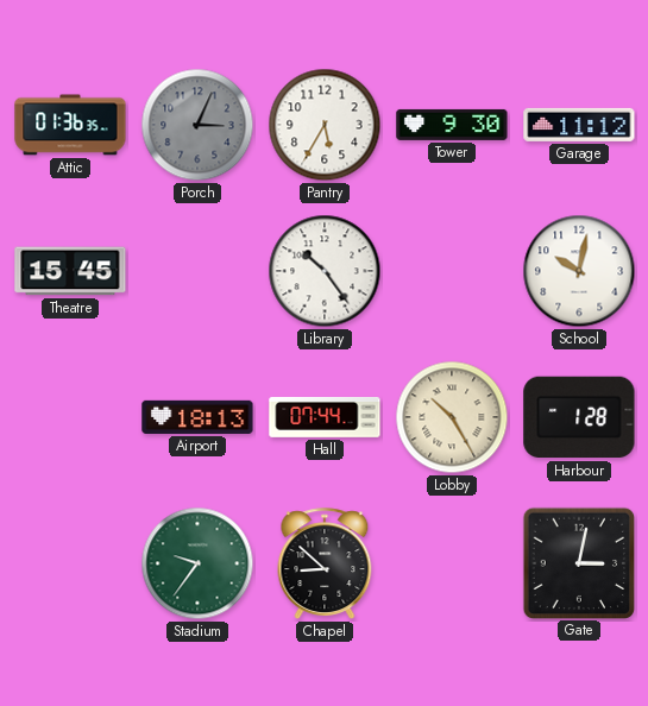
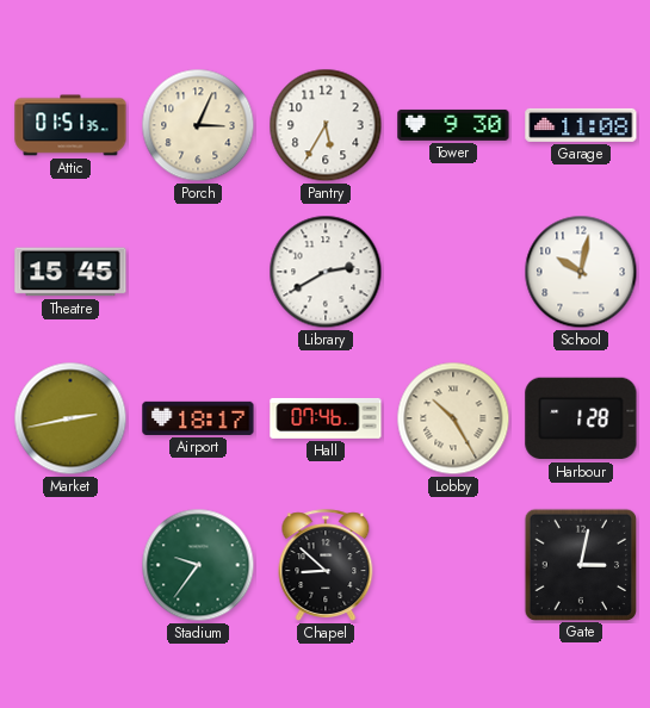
Attic: 01:36 -> 01:51
Porch dial: grey -> cream
Garage: 11:12 -> 11:08
Library: 10:24 -> 2:40
Market: none -> 2:43
Airport: 18:13 -> 18:17
Hall: 07:44 -> 07:46
